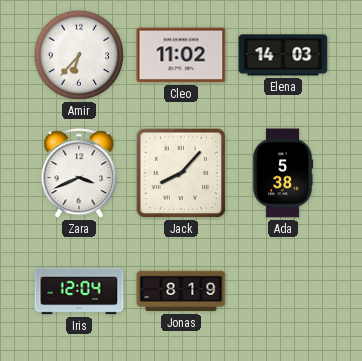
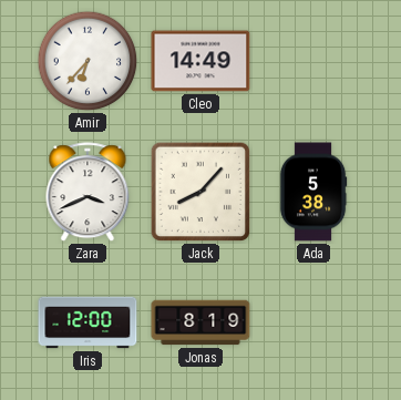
Cleo: 11:02 -> 14:49
Elena: 14:03 -> none
Iris: 12:04 -> 12:00
